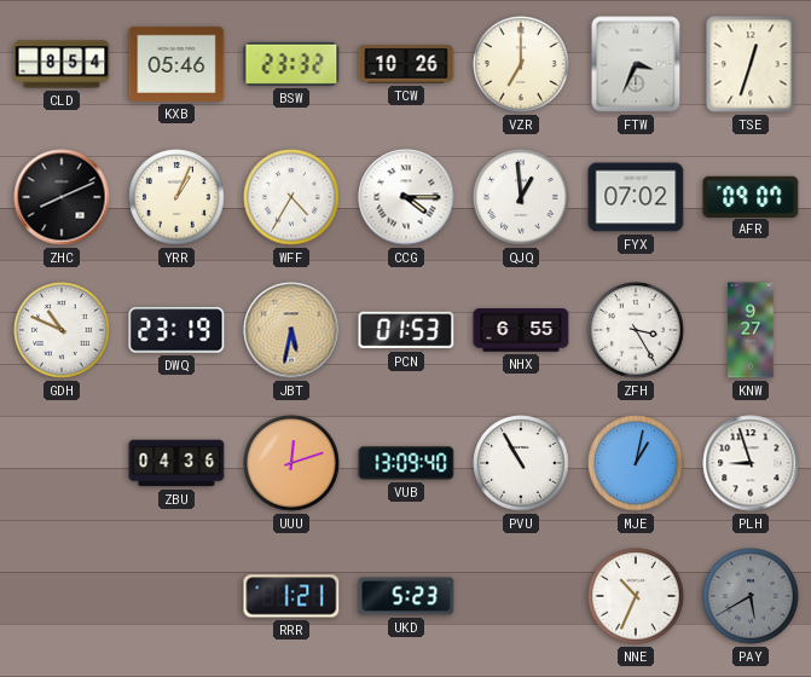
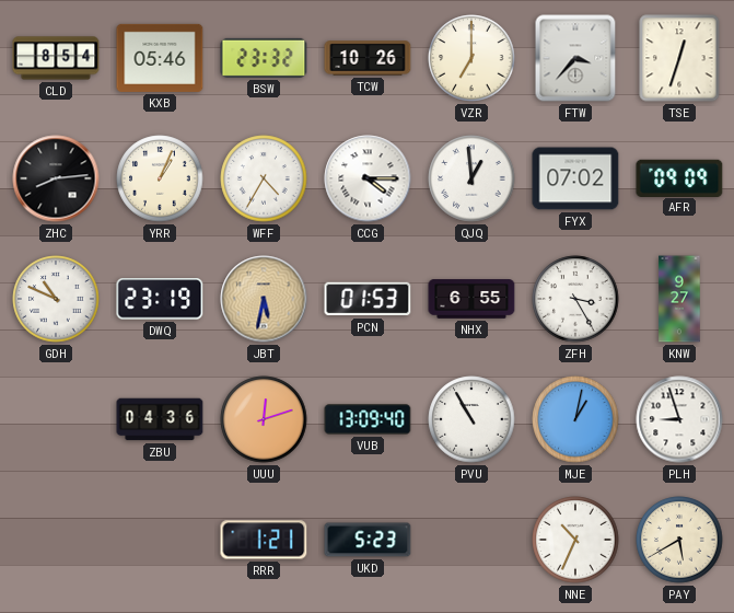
FTW: 3:34 -> 3:37
ZHC: 8:11 -> 8:14
AFR: 09:07 -> 09:09
PAY dial: grey -> cream
